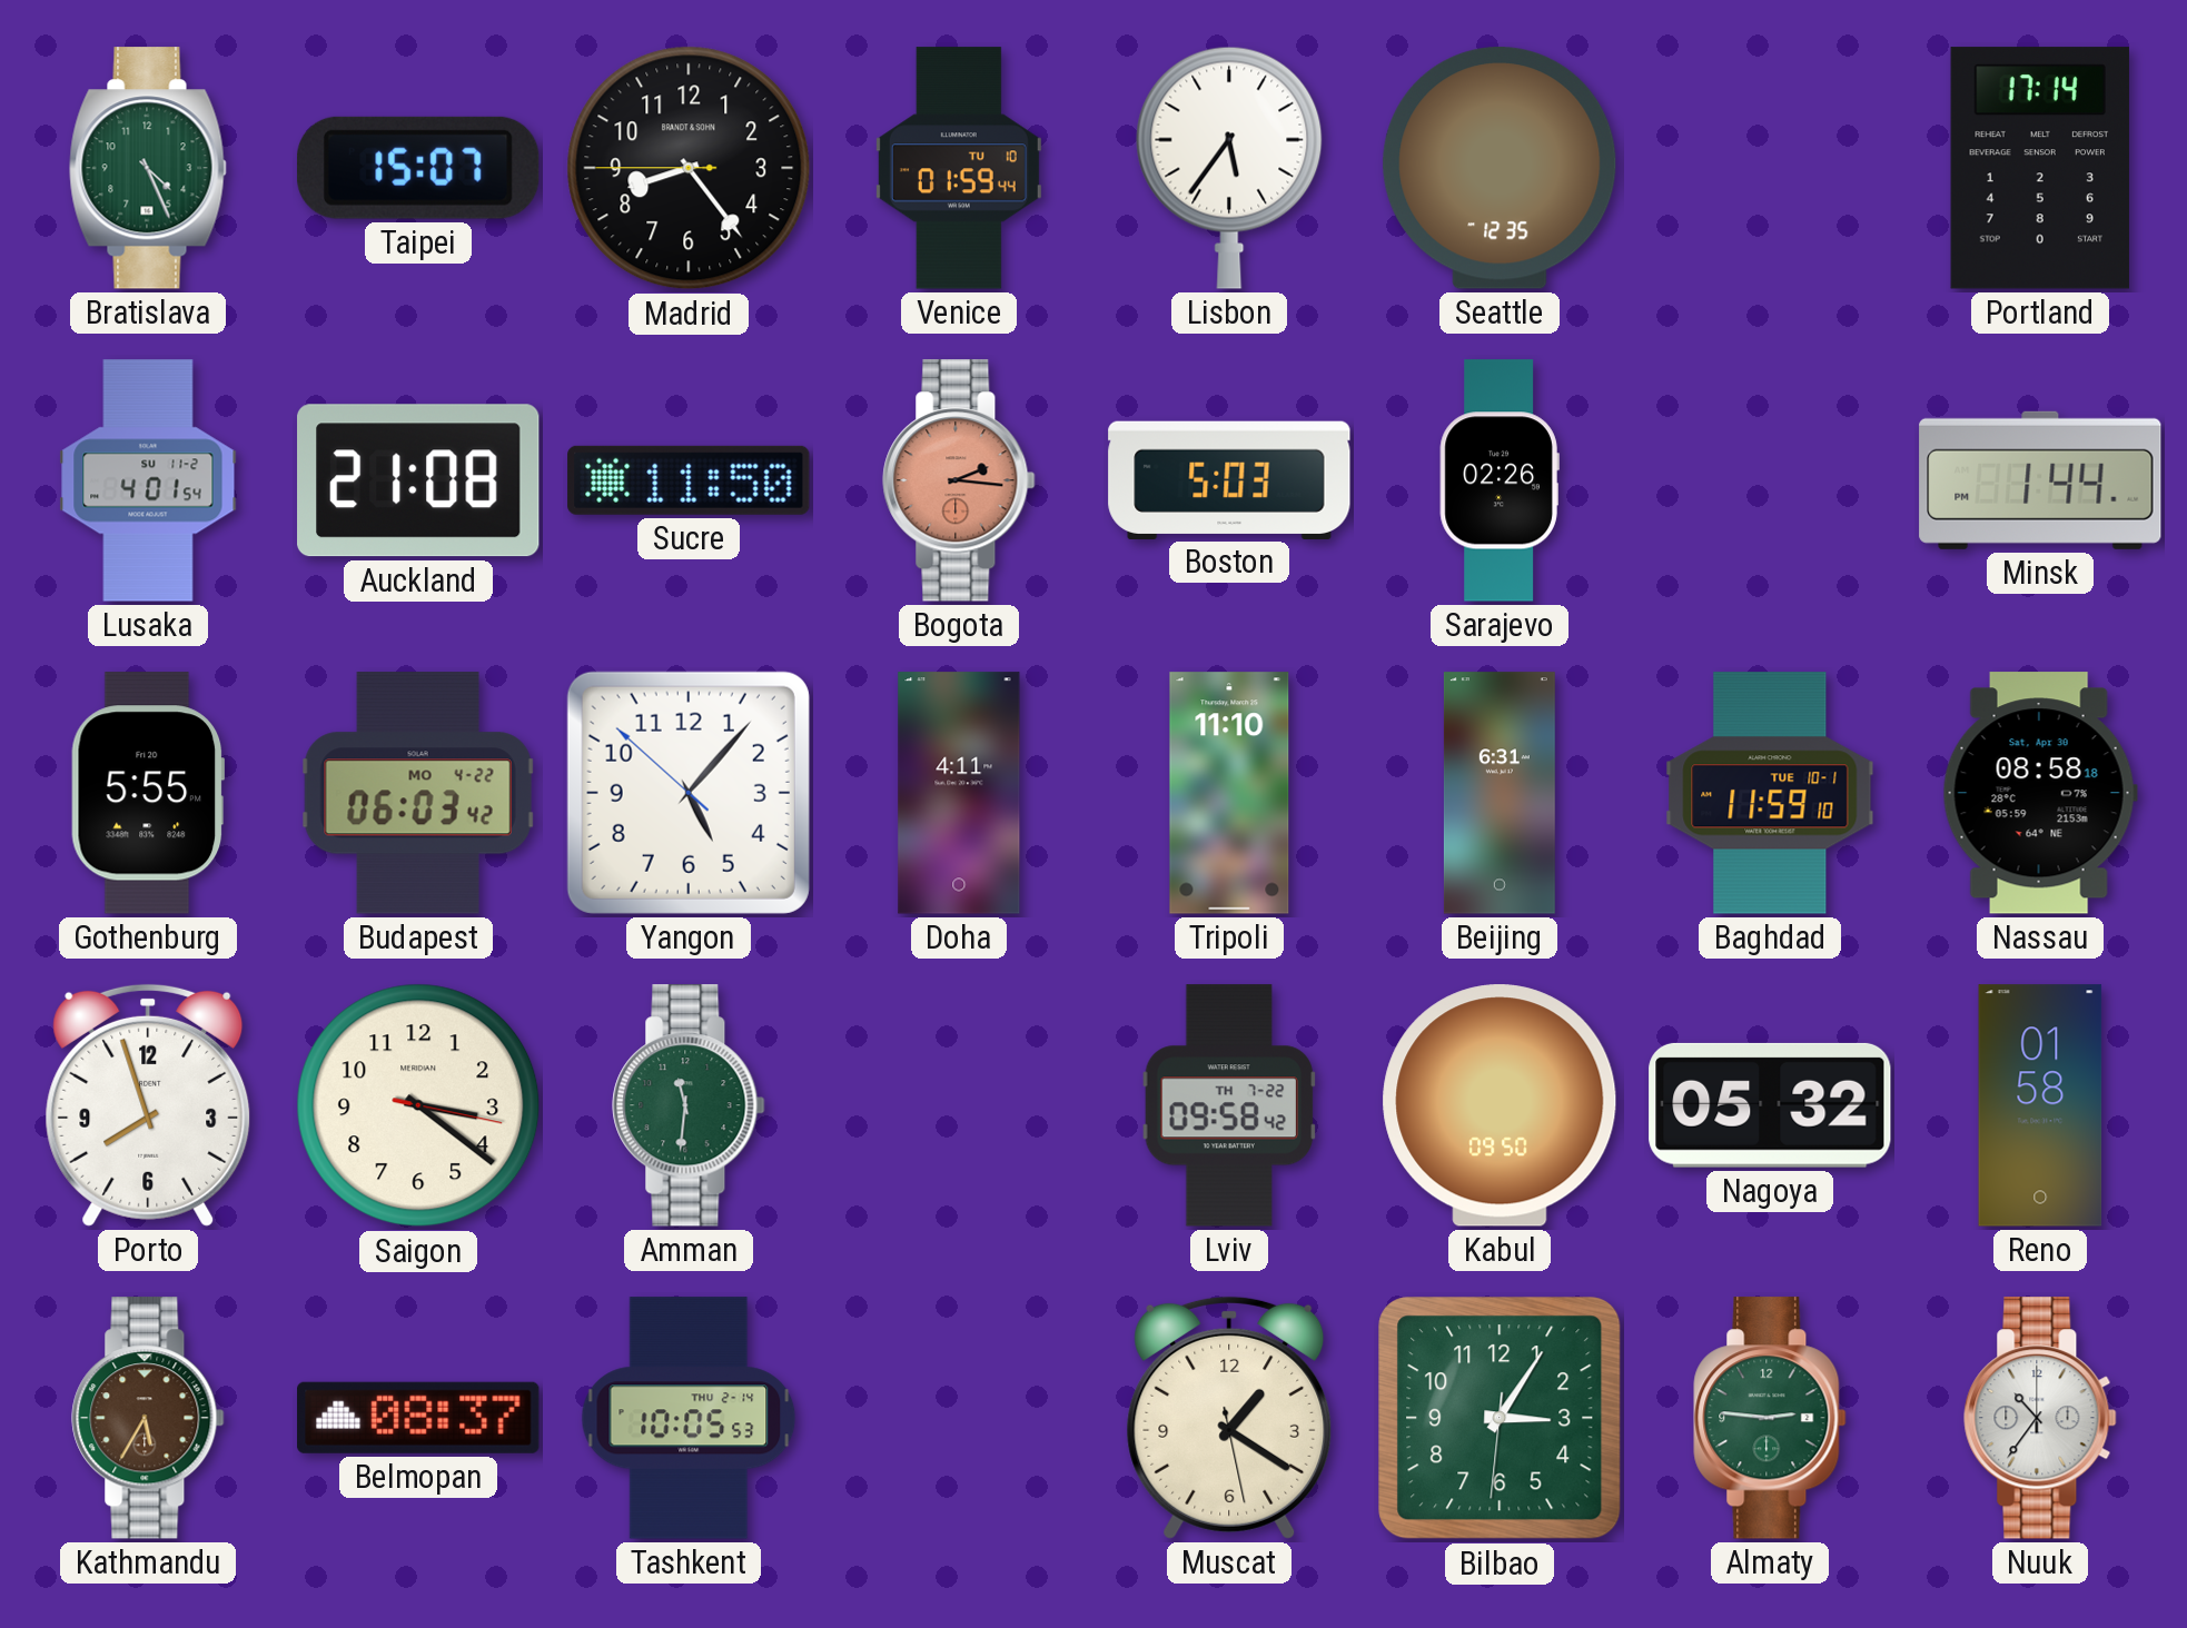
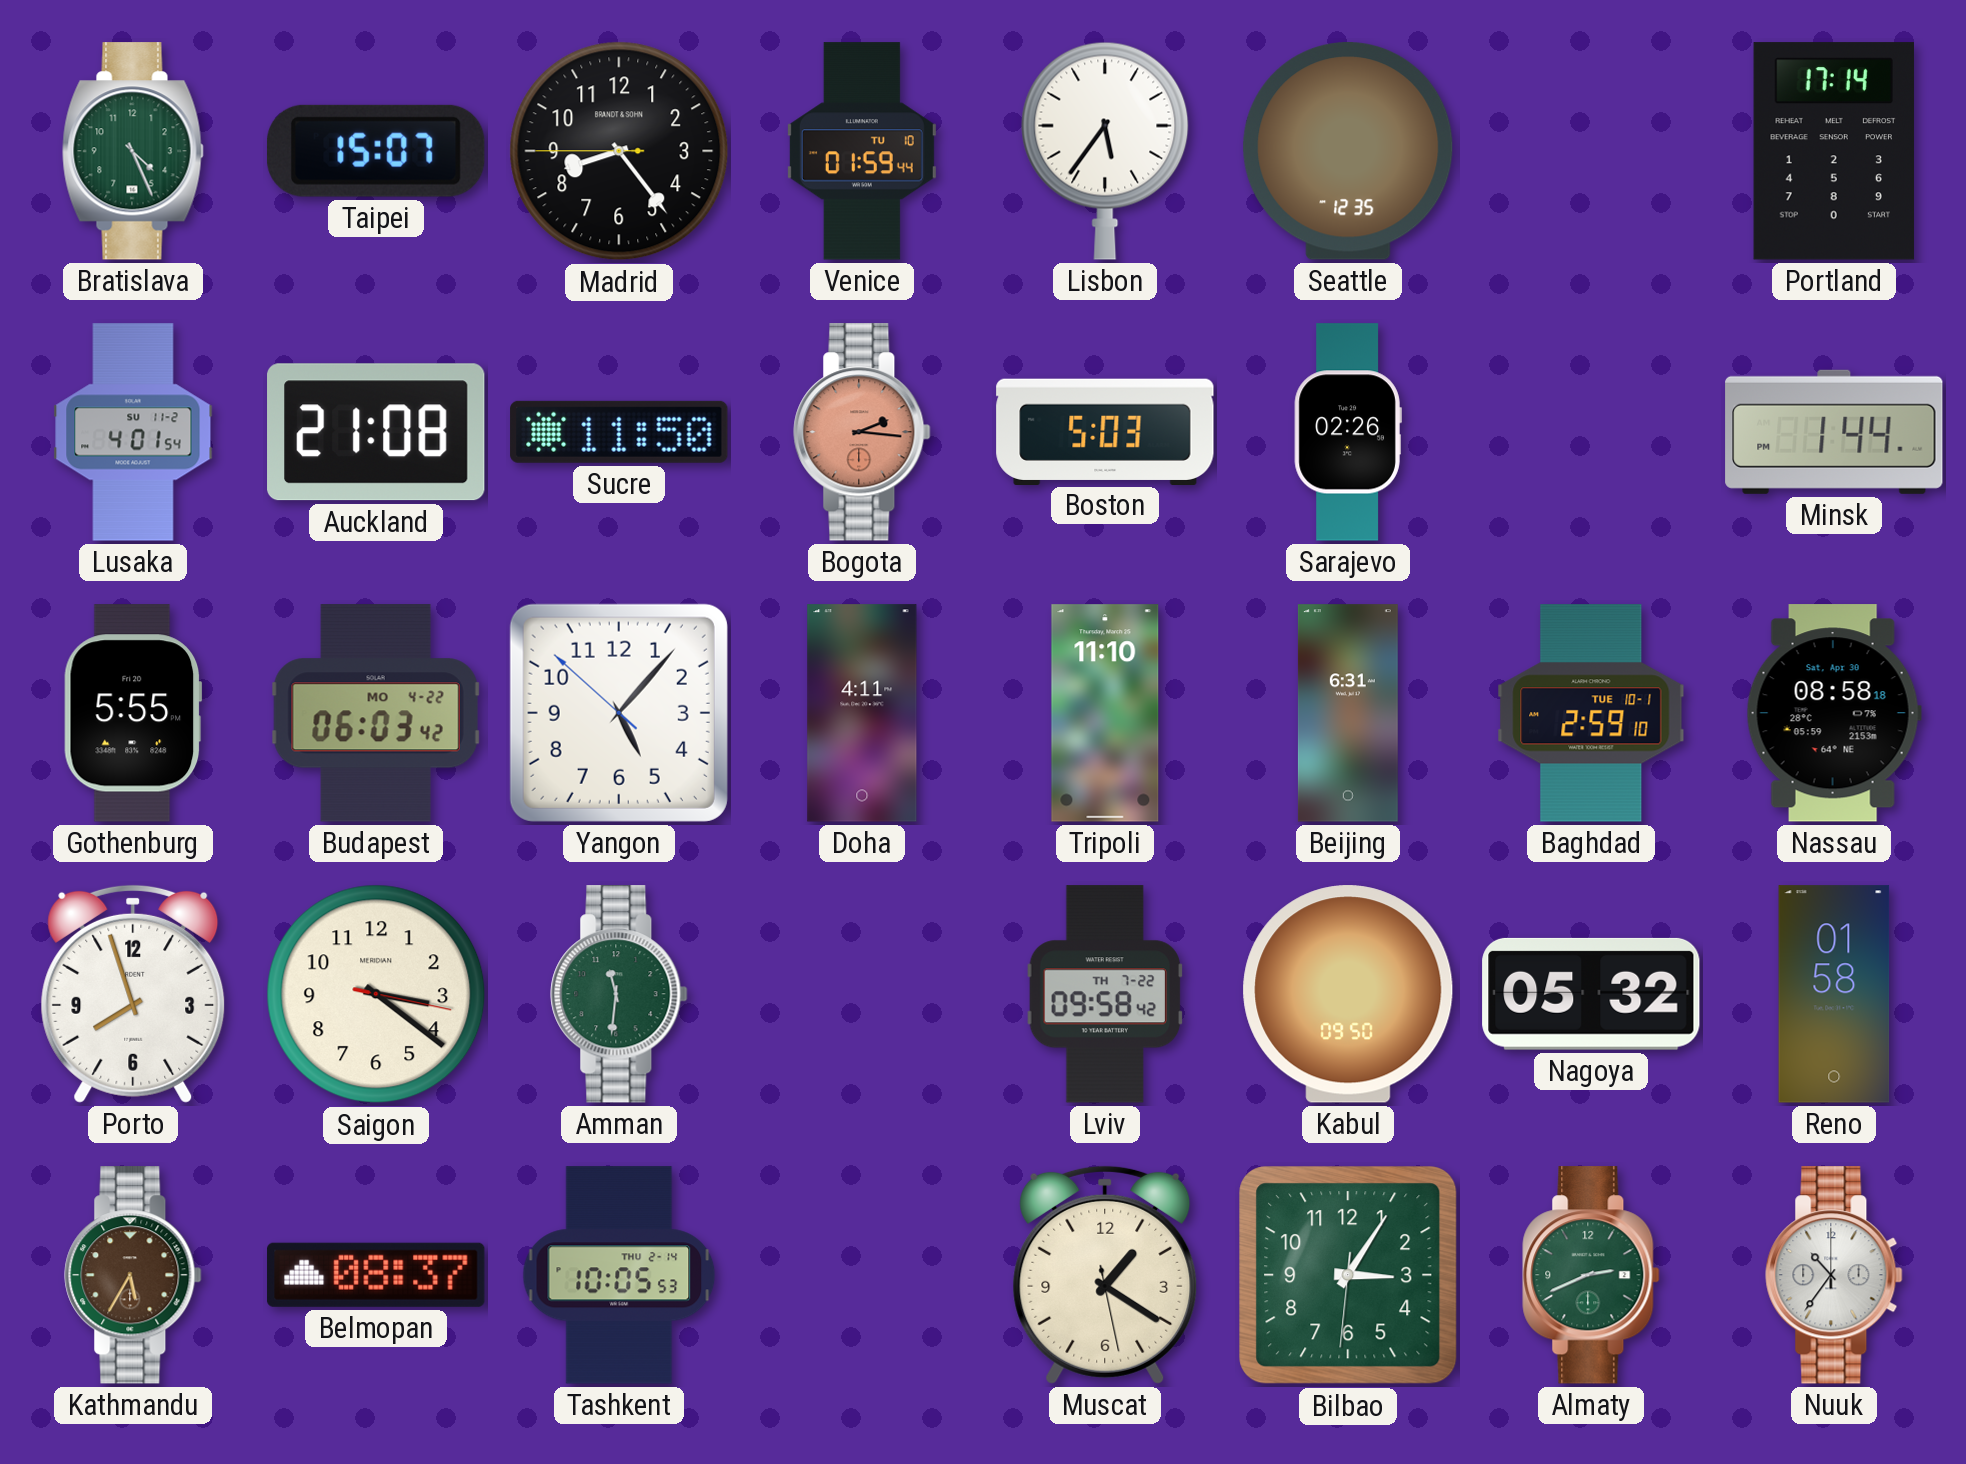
Baghdad: 11:59 -> 2:59
Almaty: 2:46 -> 2:41
